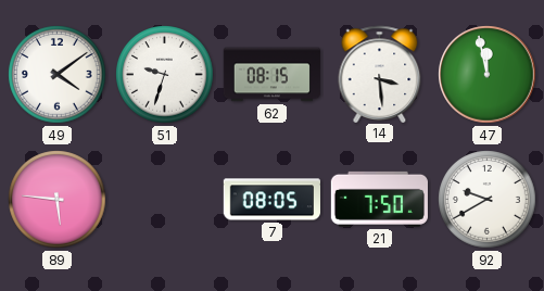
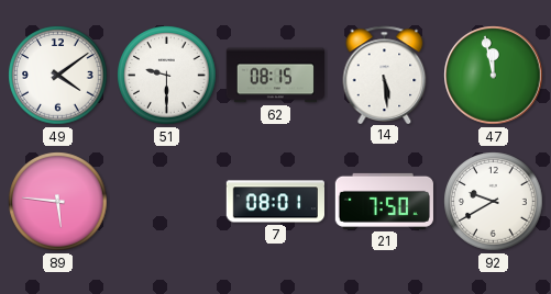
51: 9:33 -> 9:30
14: 3:29 -> 5:29
7: 08:05 -> 08:01
